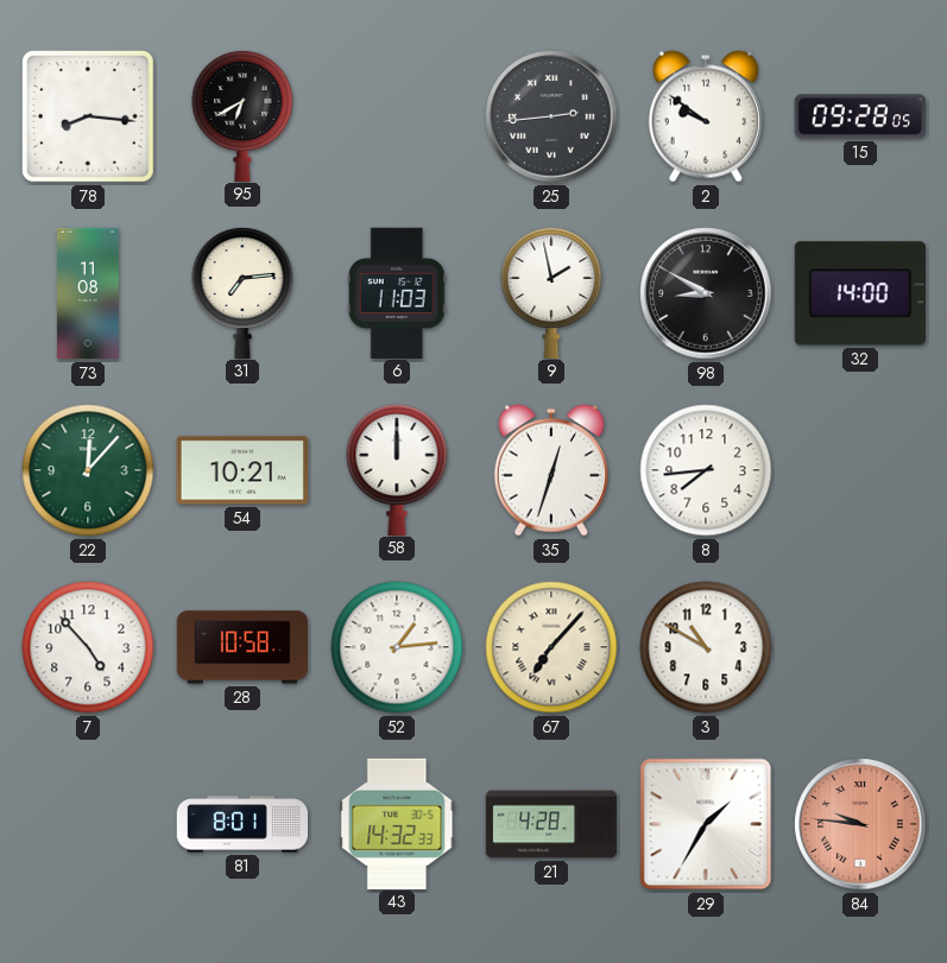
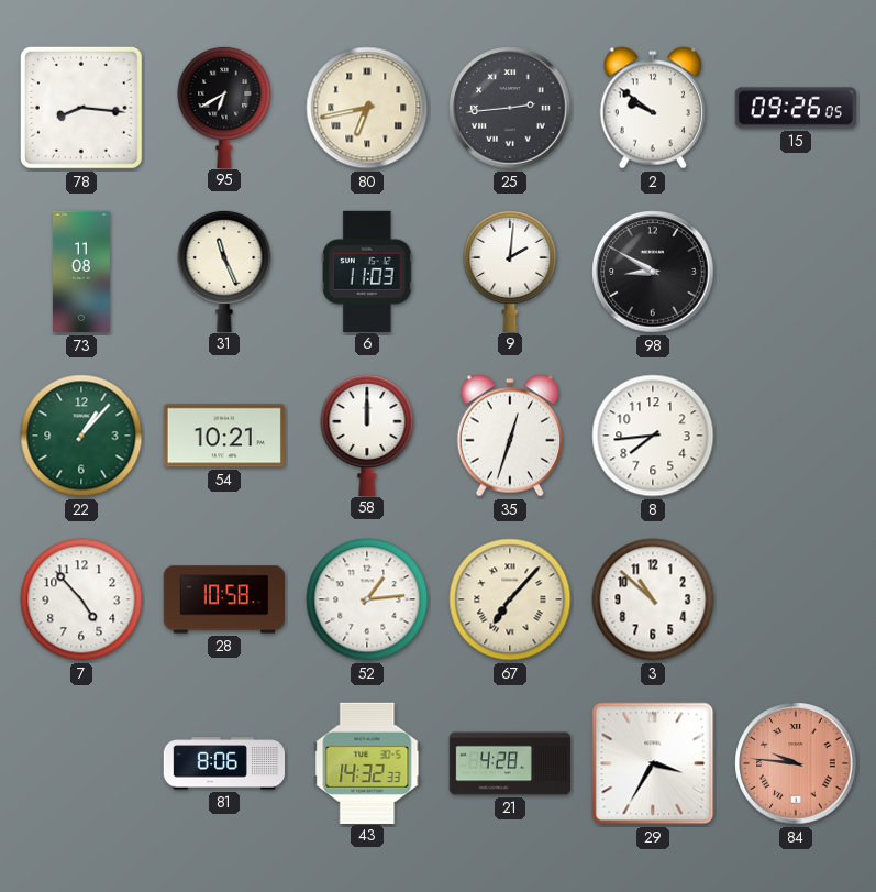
80: none -> 6:43
15: 09:28 -> 09:26
31: 7:14 -> 11:26
9: 1:58 -> 2:01
32: 14:00 -> none
22: 12:07 -> 1:07
3: 10:50 -> 10:52
81: 8:01 -> 8:06
29: 1:35 -> 3:35
